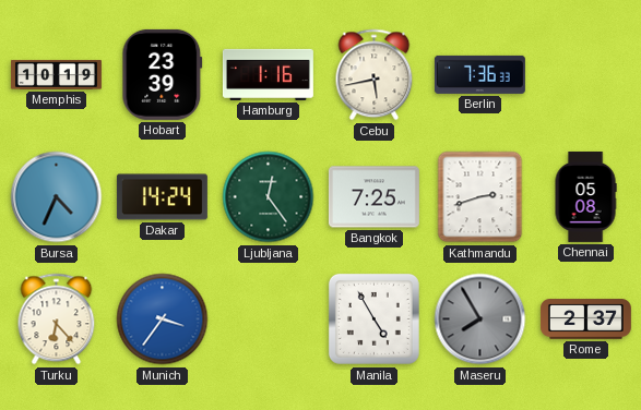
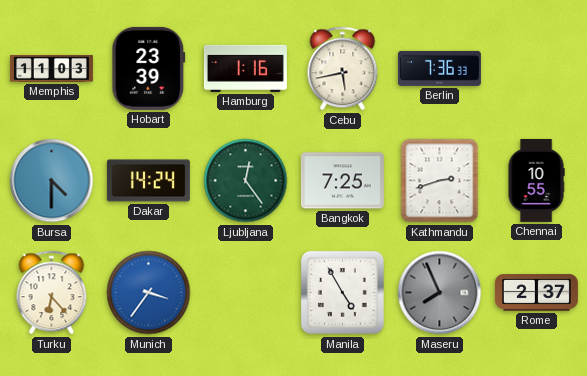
Memphis: 10:19 -> 11:03
Bursa: 4:34 -> 4:30
Chennai: 05:08 -> 10:55
Maseru: 7:55 -> 7:56
